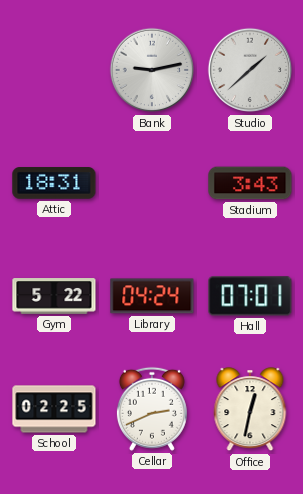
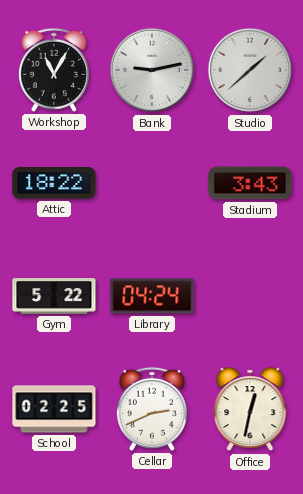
Workshop: none -> 11:05
Attic: 18:31 -> 18:22
Hall: 07:01 -> none
